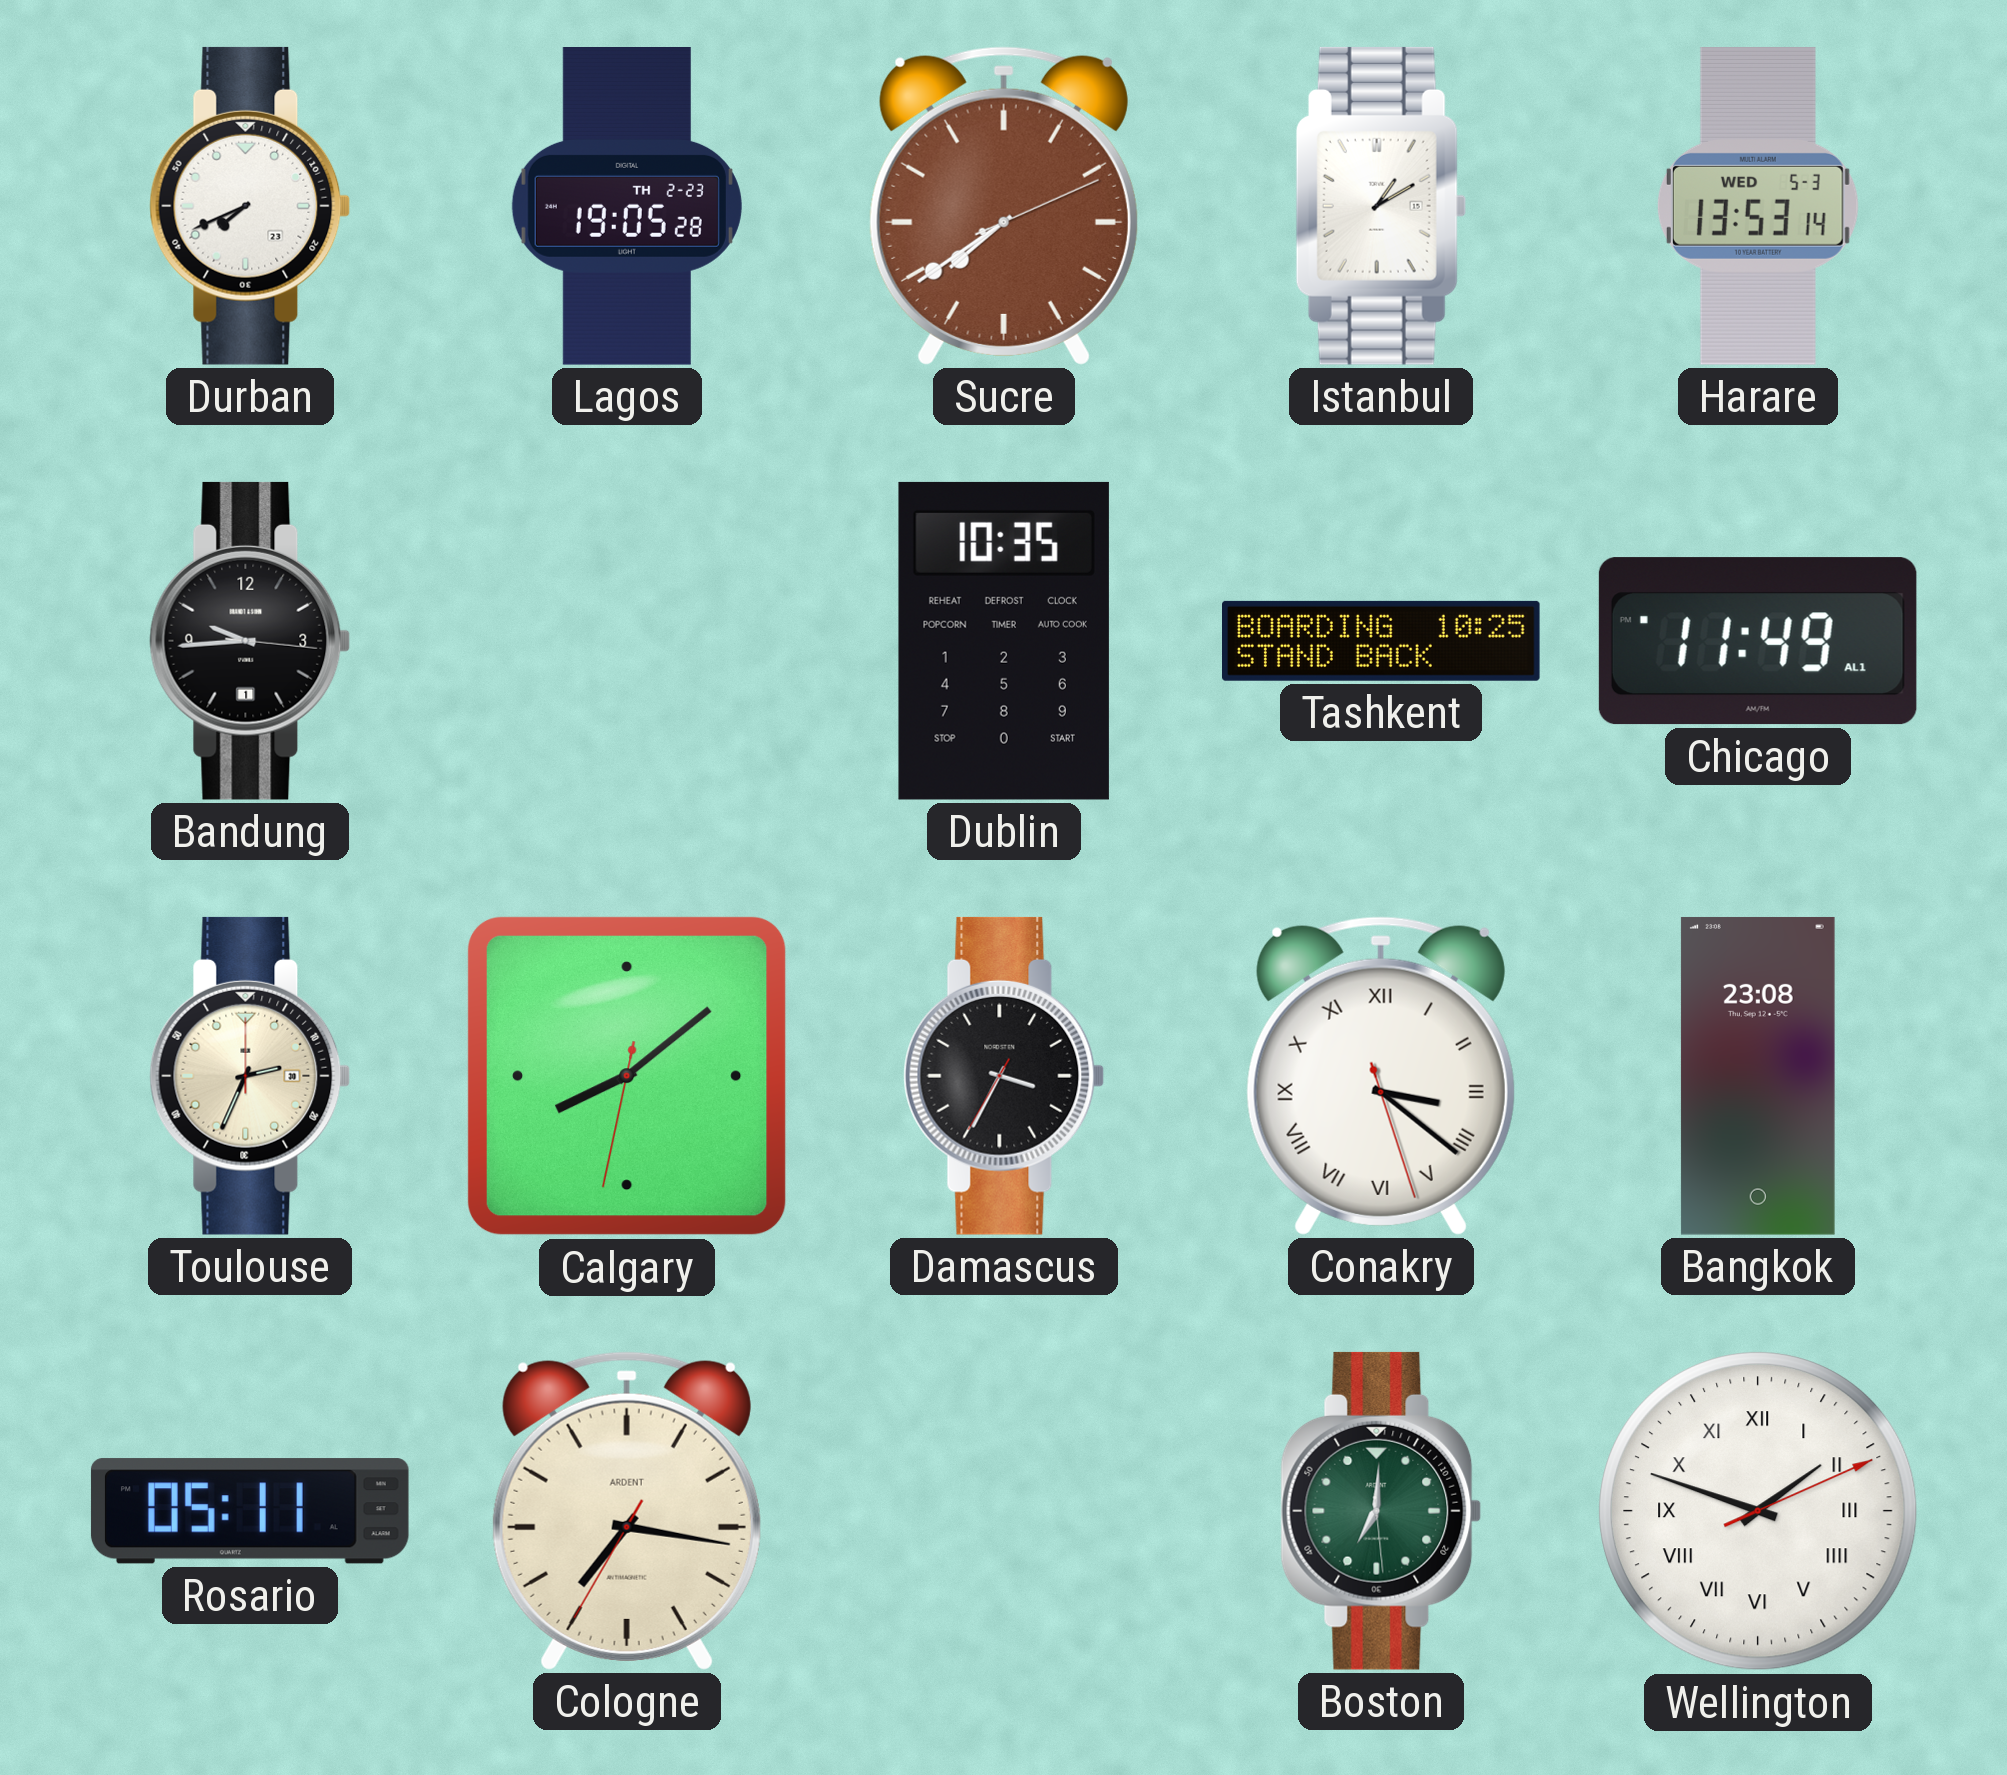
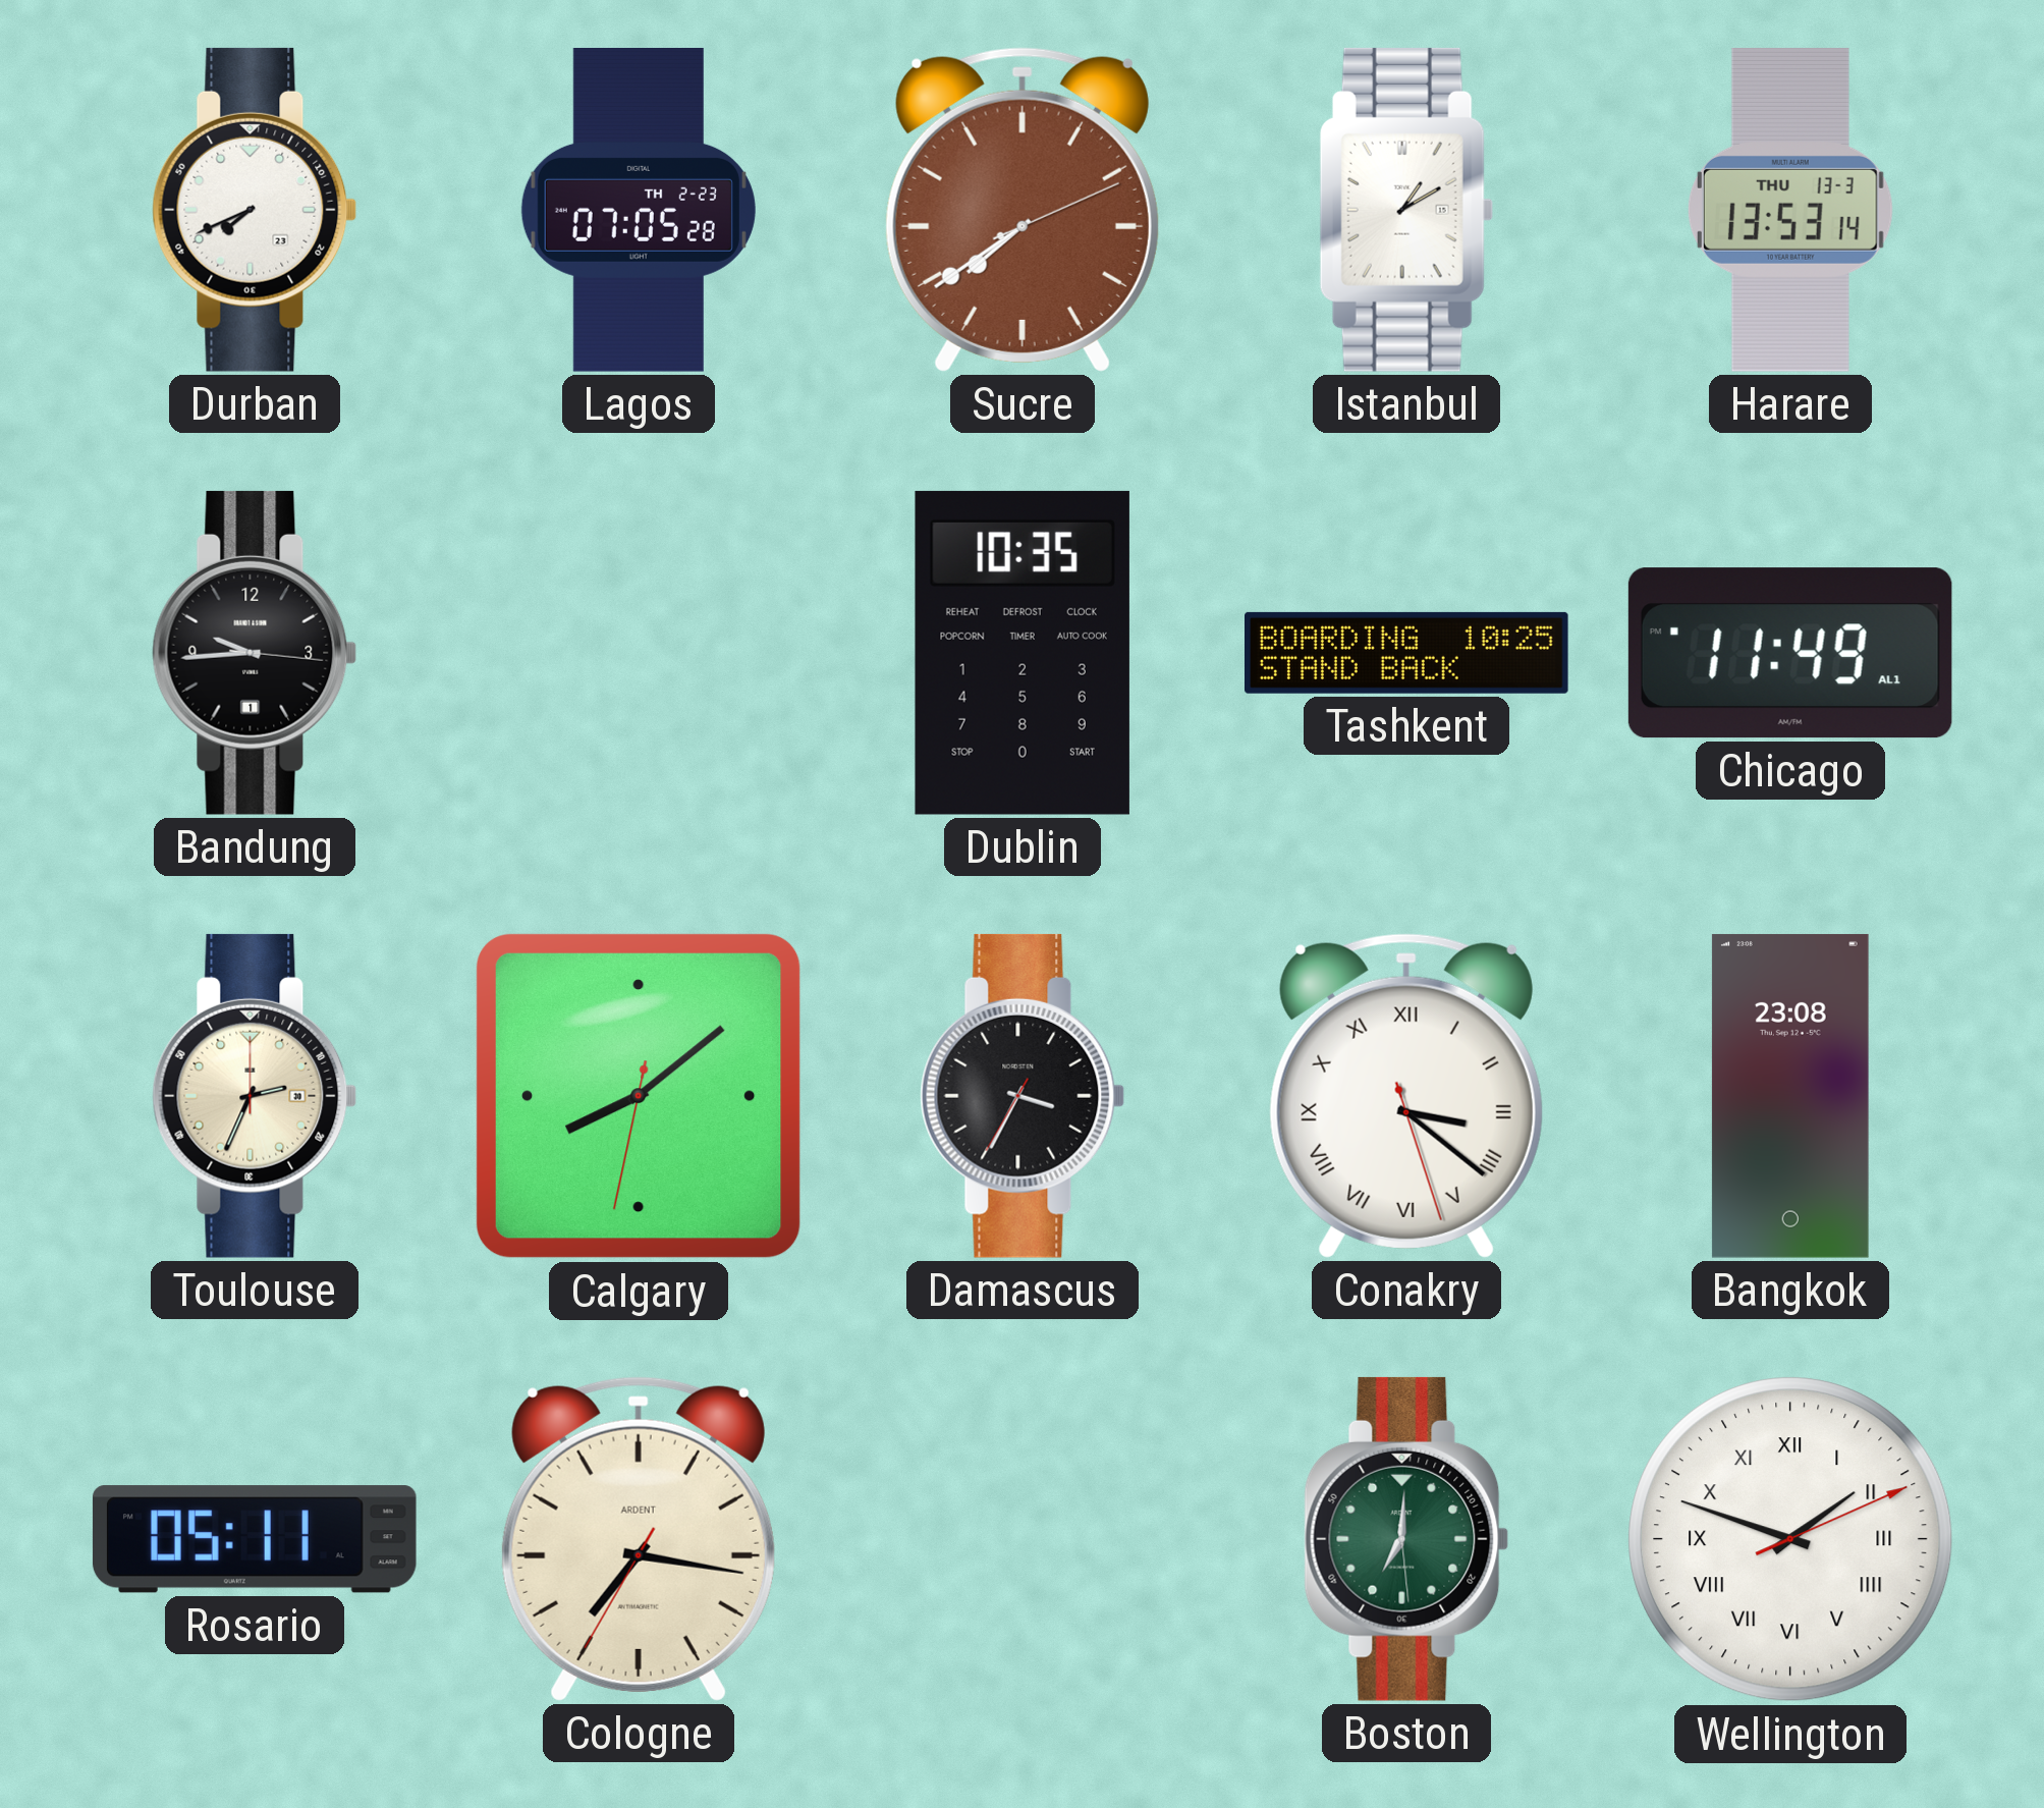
Lagos: 19:05 -> 07:05
Harare date: WED 5-3 -> THU 13-3
